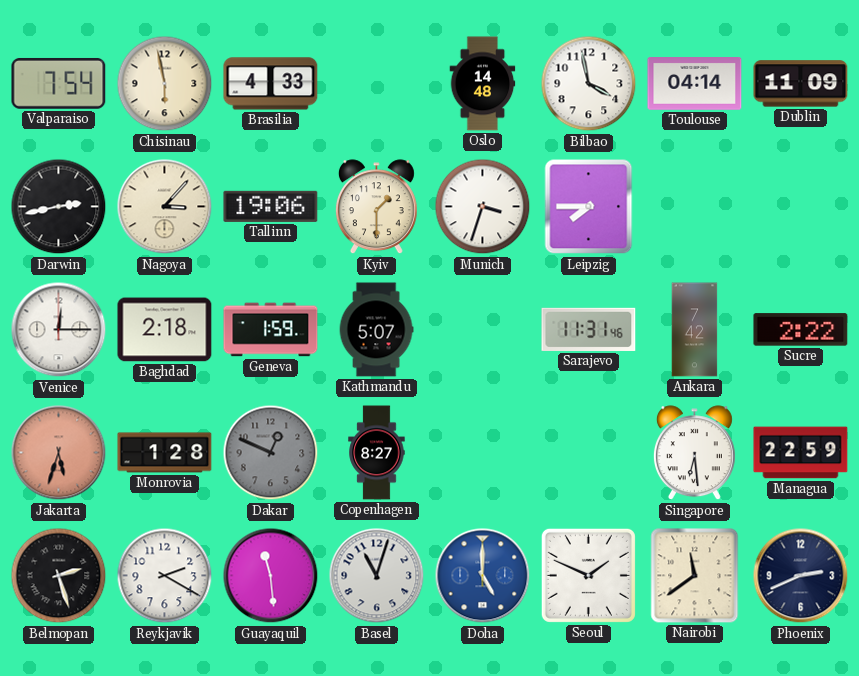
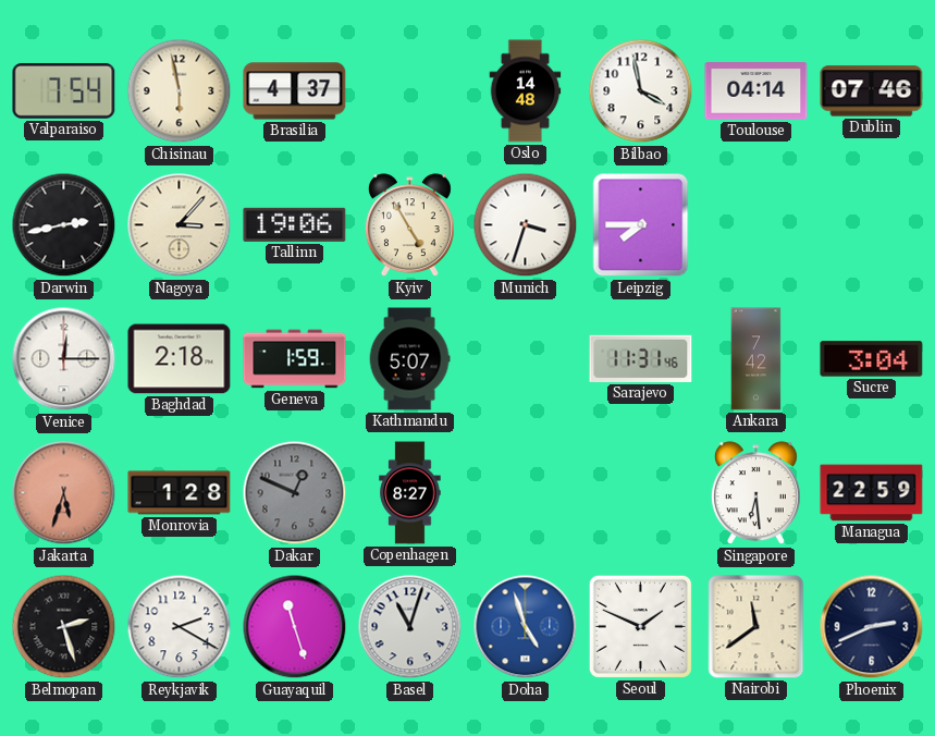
Brasilia: 4:33 -> 4:37
Dublin: 11:09 -> 07:46
Kyiv: 1:30 -> 4:55
Sucre: 2:22 -> 3:04
Guayaquil: 11:29 -> 11:27
Doha: 5:00 -> 4:57
